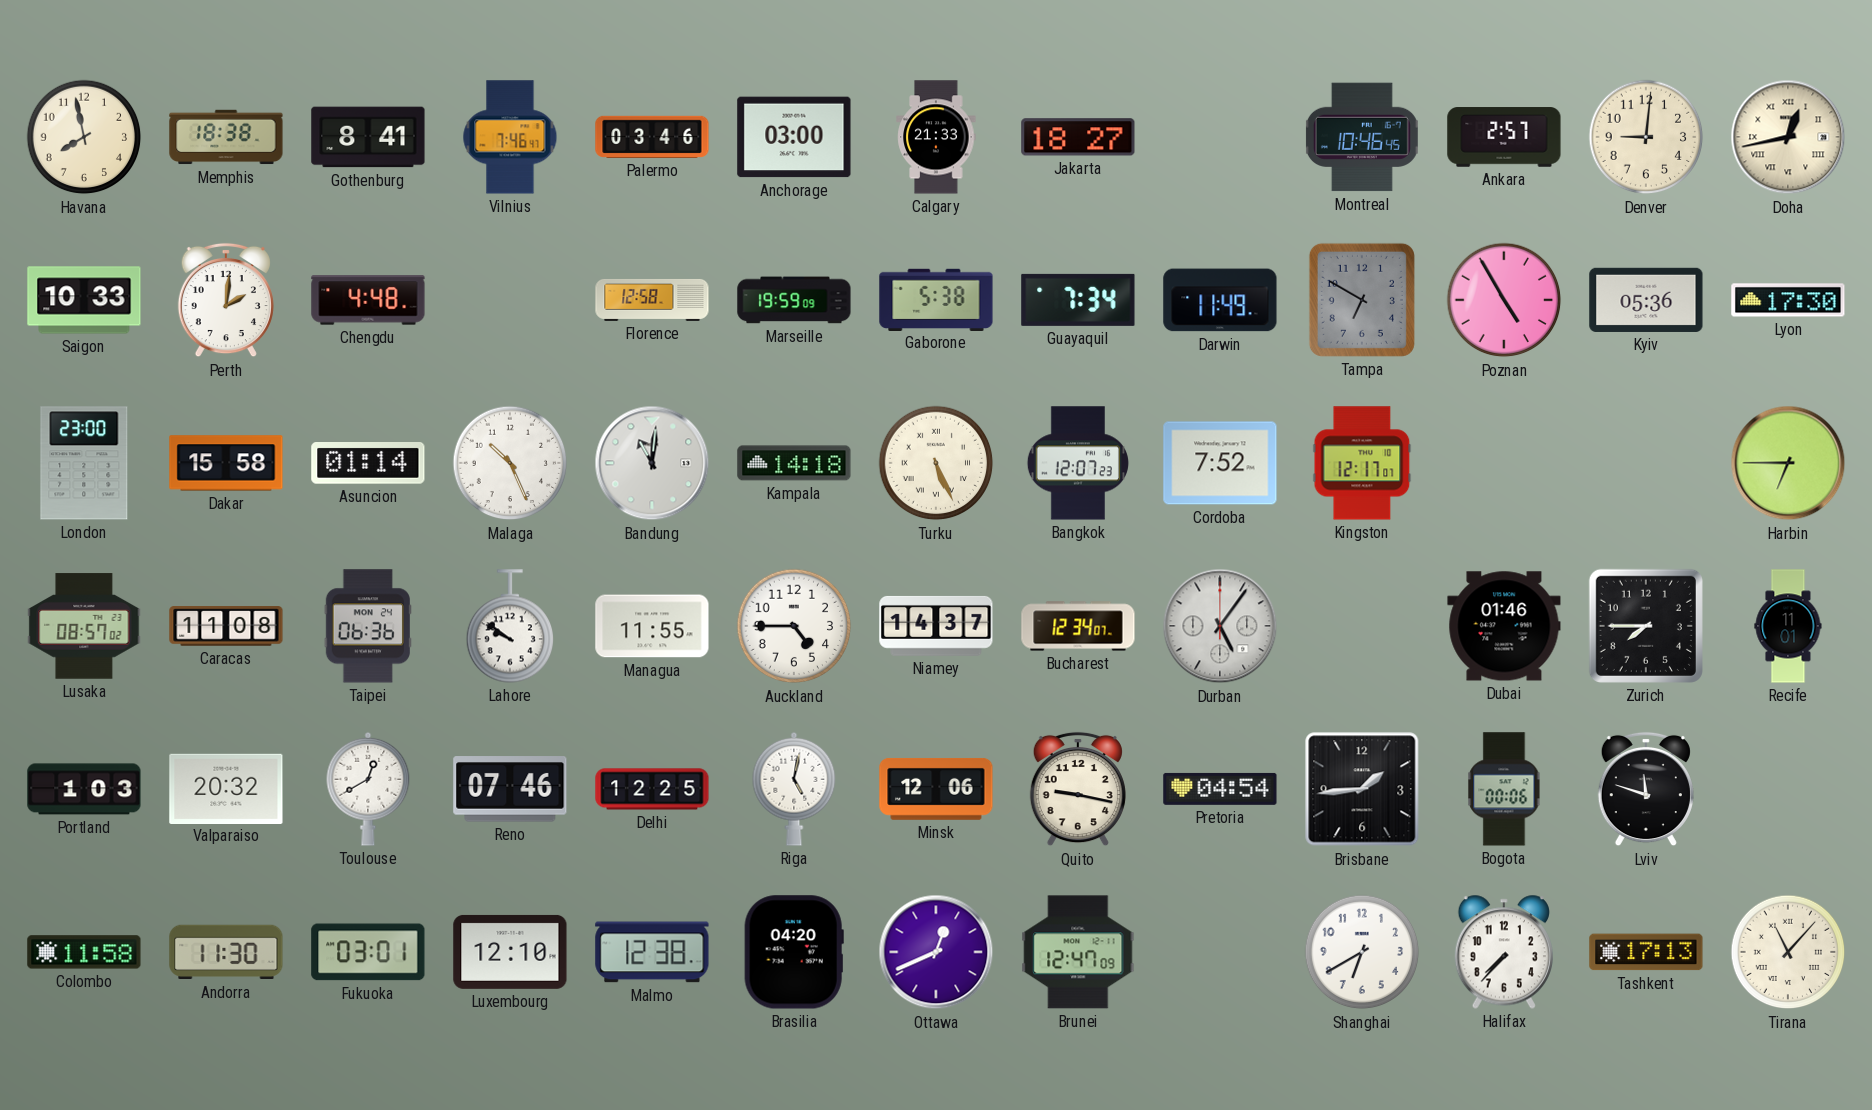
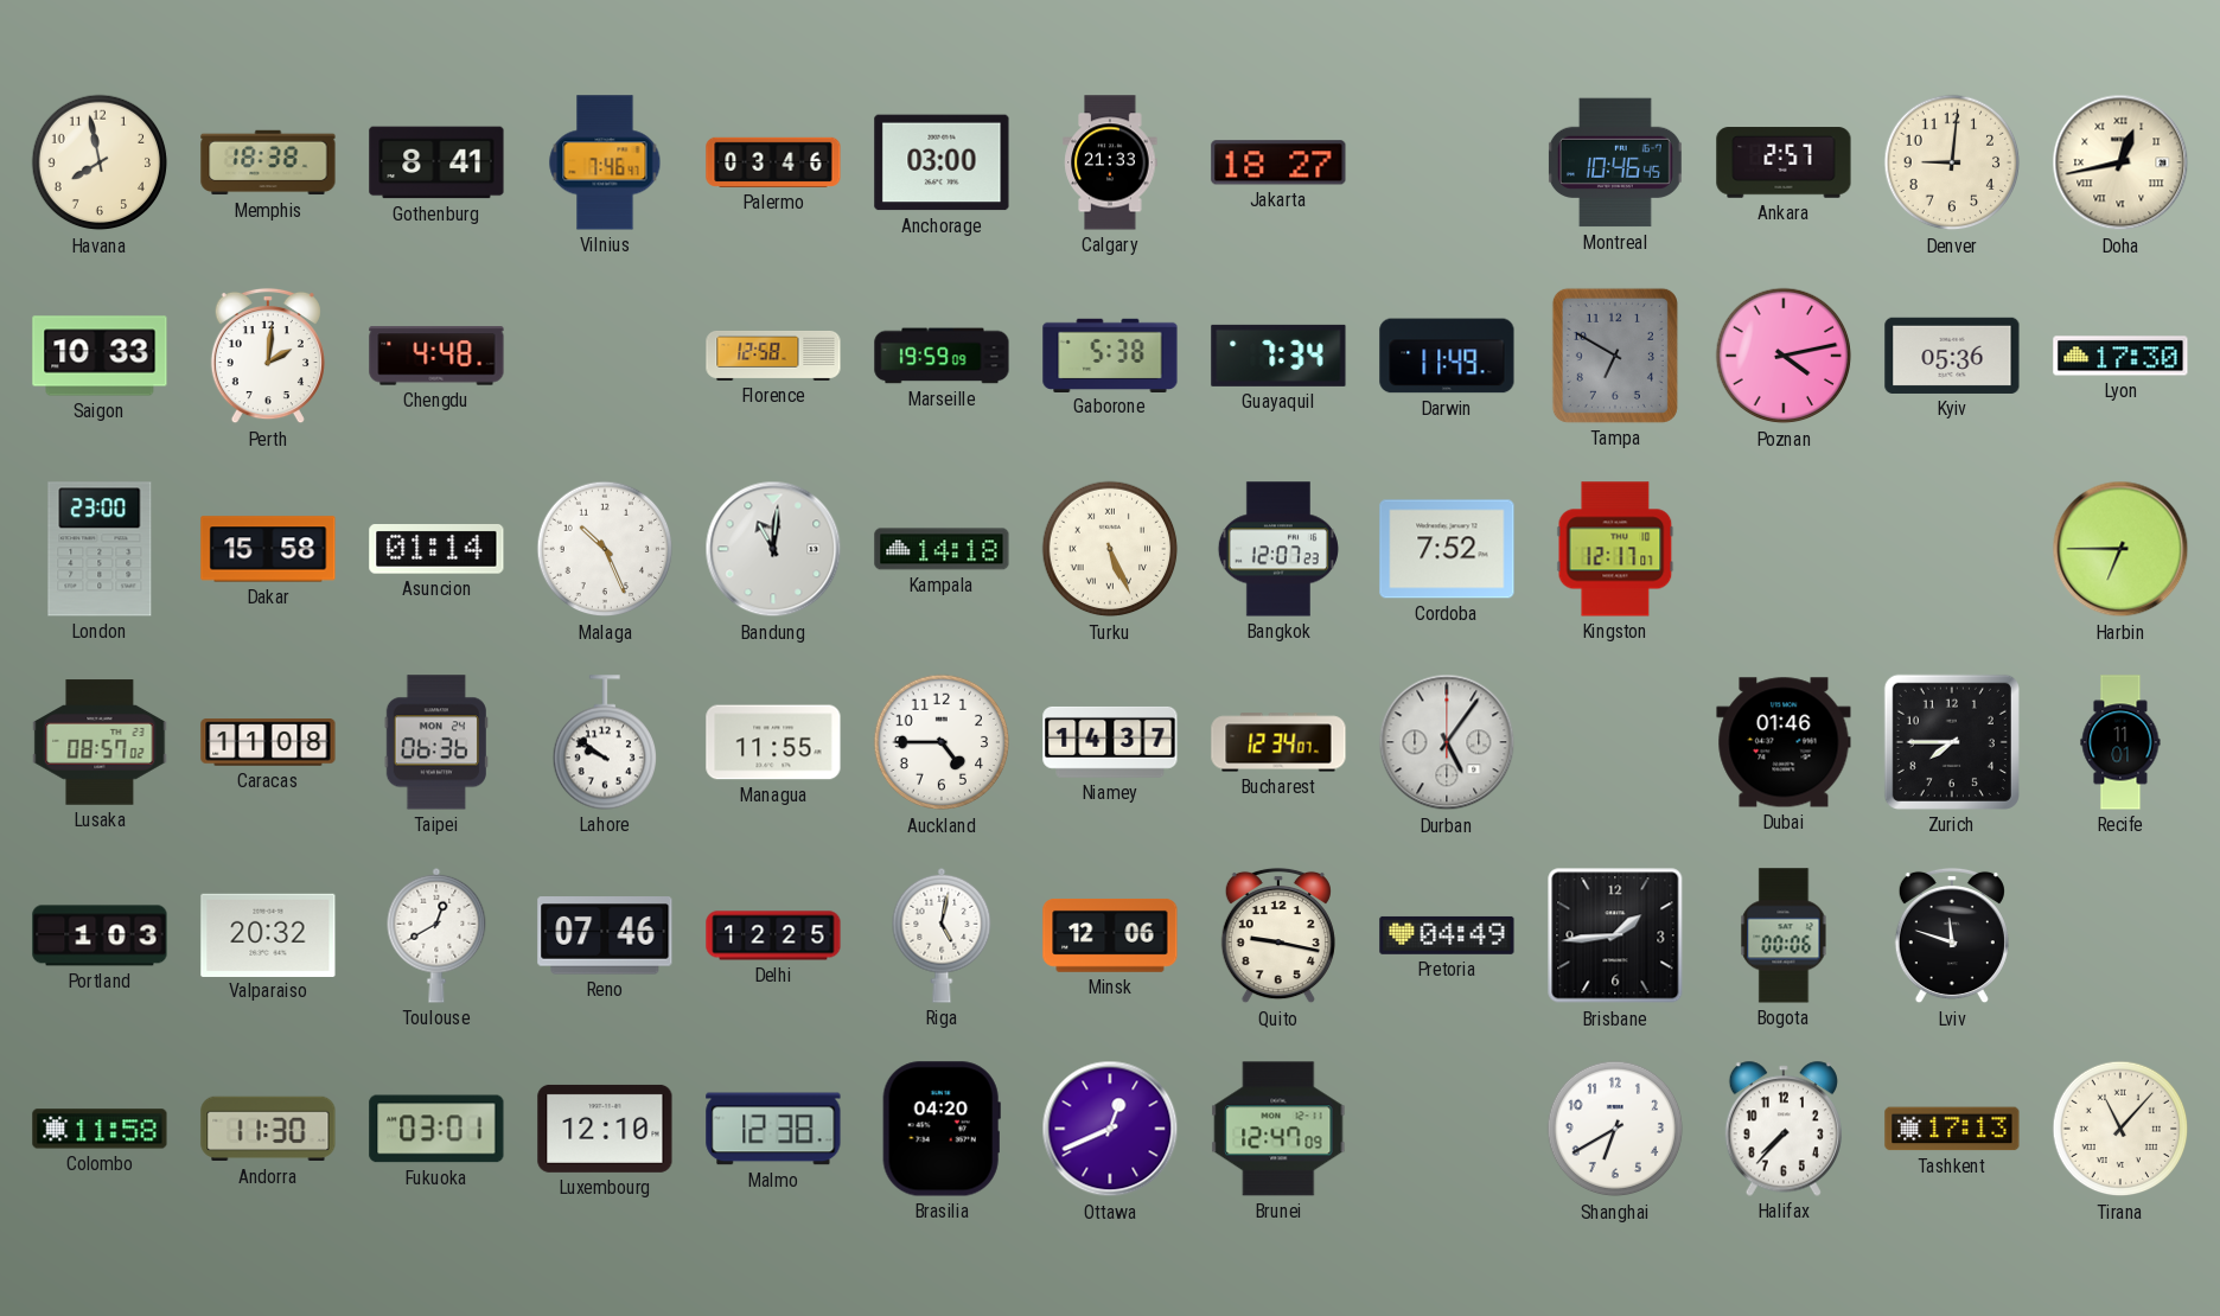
Poznan: 4:55 -> 4:13
Pretoria: 04:54 -> 04:49
